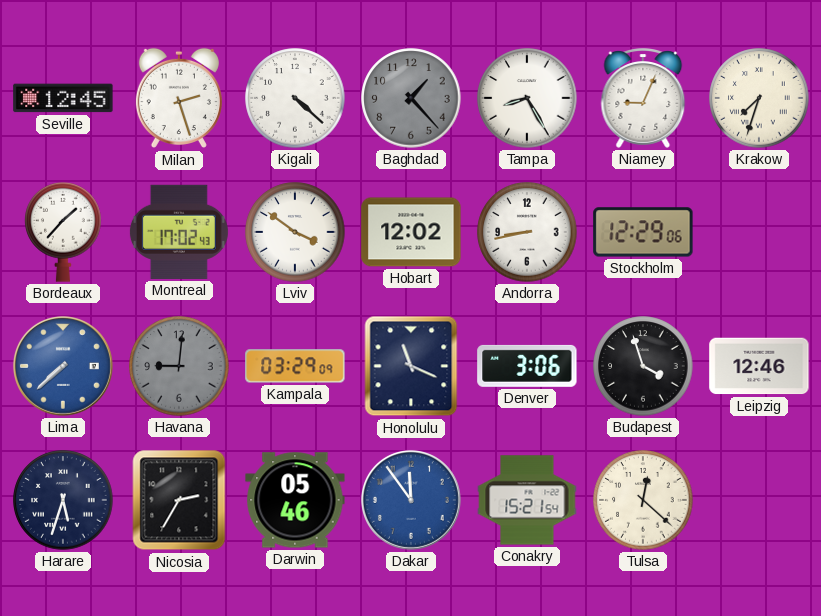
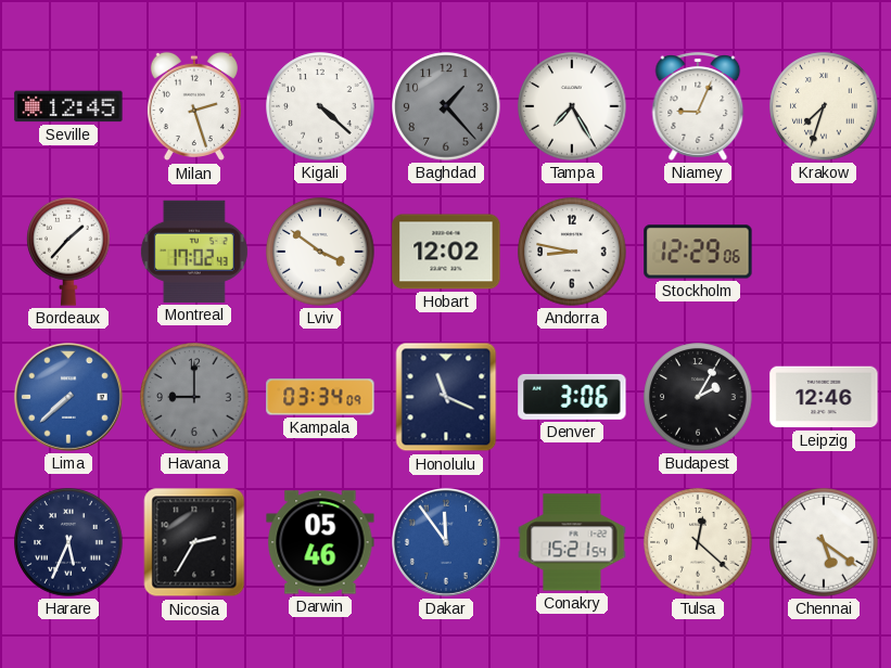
Tampa: 8:25 -> 7:25
Andorra: 8:43 -> 8:47
Havana: 9:01 -> 9:00
Kampala: 03:29 -> 03:34
Budapest: 3:57 -> 2:05
Harare: 5:33 -> 5:34
Chennai: none -> 5:21
